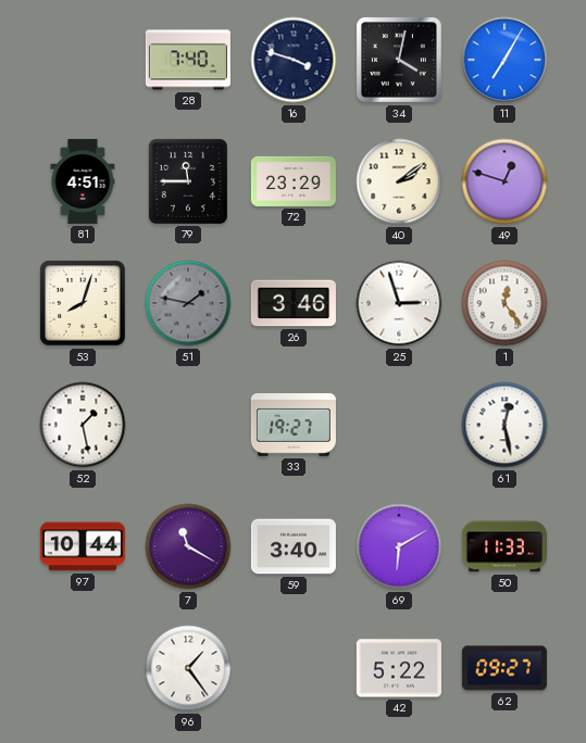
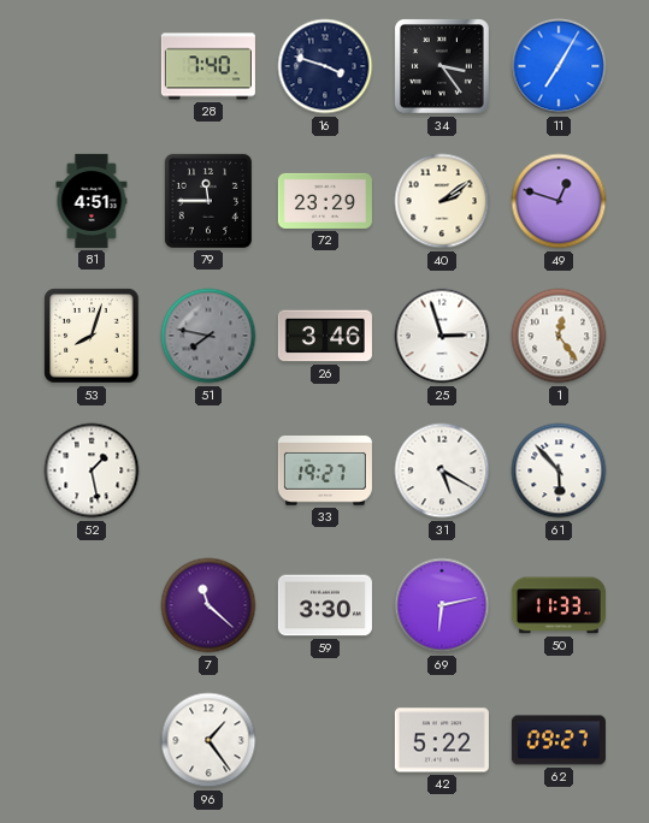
34: 4:02 -> 3:24
51: 1:47 -> 7:47
31: none -> 5:20
61: 12:28 -> 5:53
97: 10:44 -> none
7: 11:20 -> 11:22
59: 3:40 -> 3:30
69: 6:10 -> 6:13
